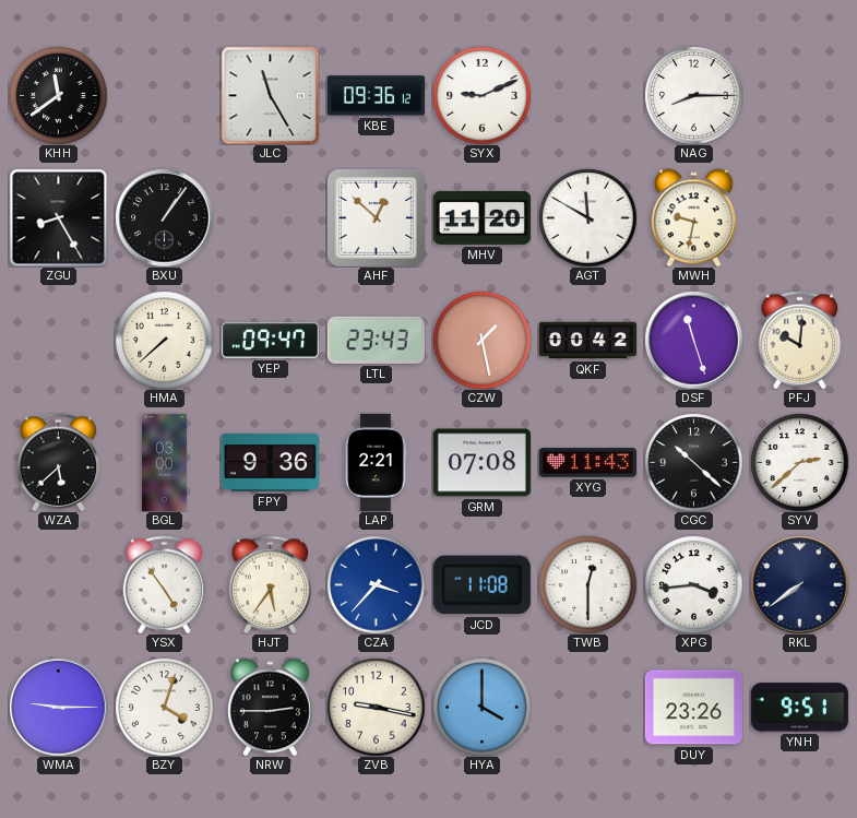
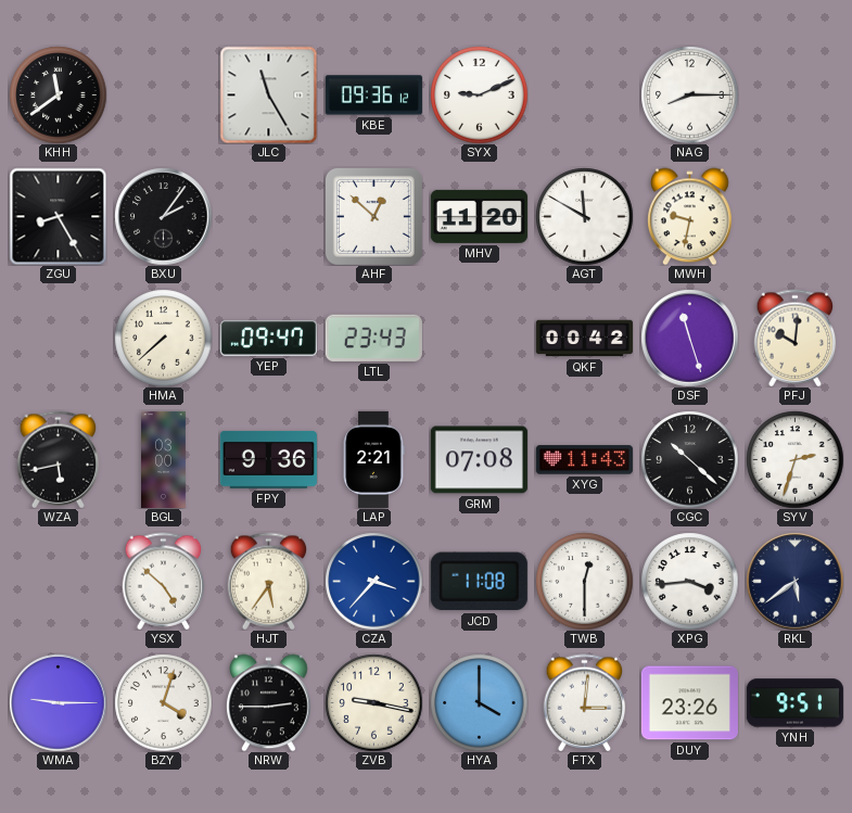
BXU: 1:06 -> 2:06
CZW: 1:28 -> none
WZA: 5:38 -> 5:43
SYV: 2:38 -> 2:33
YSX: 4:54 -> 4:52
RKL: 7:39 -> 5:39
FTX: none -> 3:01
